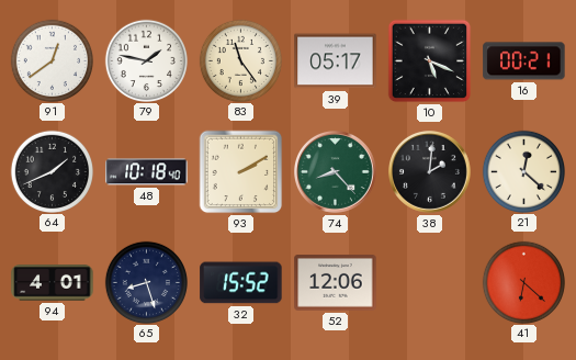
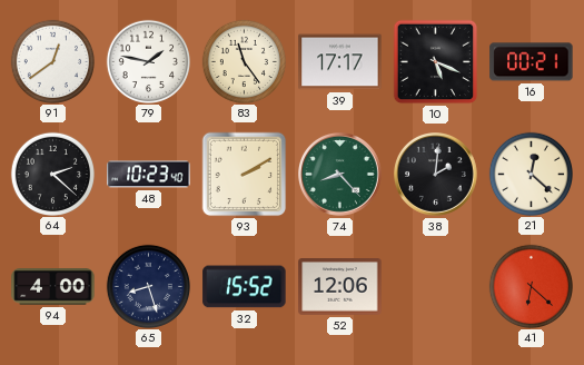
39: 05:17 -> 17:17
64: 1:41 -> 2:22
48: 10:18 -> 10:23
94: 4:01 -> 4:00
